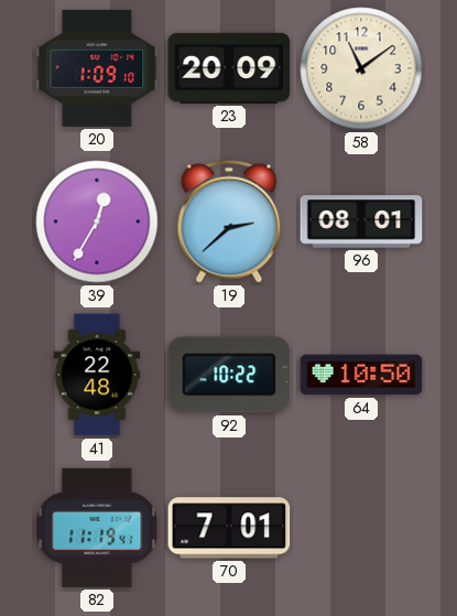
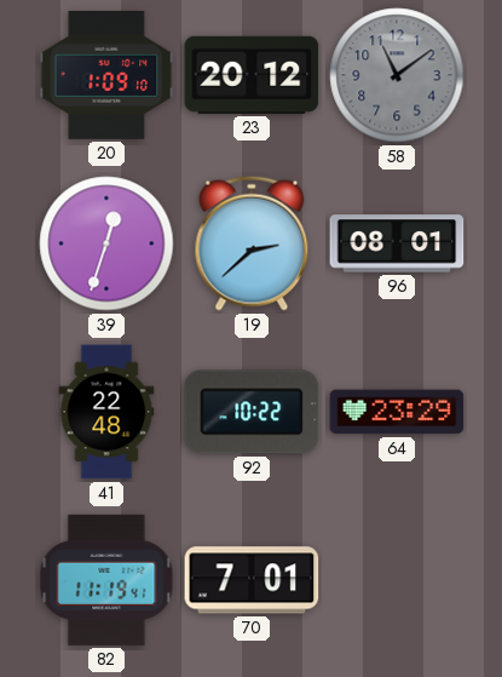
23: 20:09 -> 20:12
58 dial: cream -> grey
39: 12:35 -> 12:33
64: 10:50 -> 23:29
